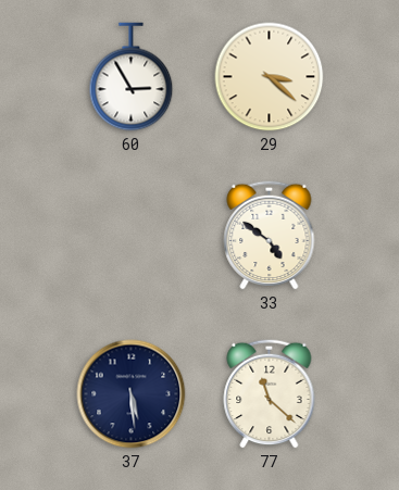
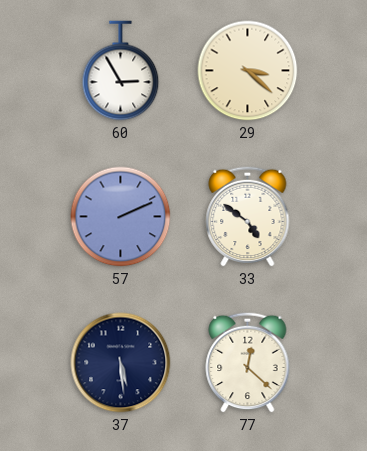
57: none -> 2:11
77: 11:22 -> 12:22
